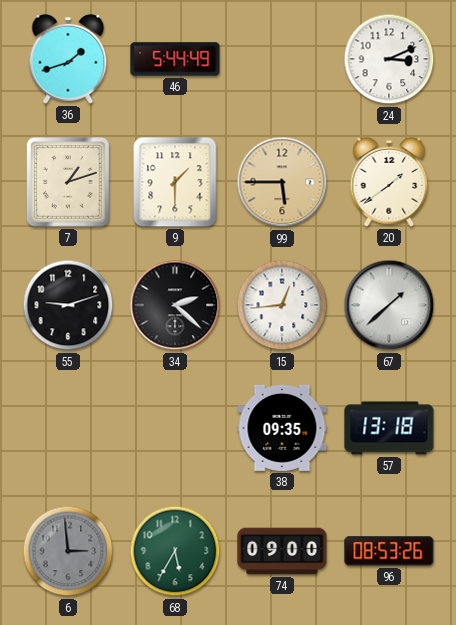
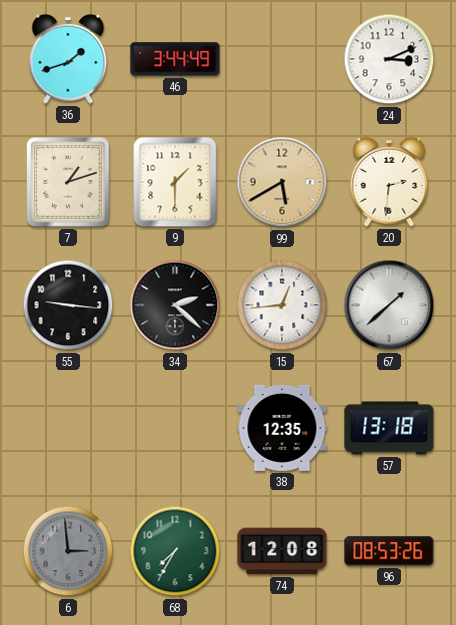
46: 5:44 -> 3:44
99: 5:45 -> 5:40
20: 1:39 -> 2:31
55: 9:12 -> 9:16
38: 09:35 -> 12:35
68: 5:35 -> 7:35
74: 09:00 -> 12:08
